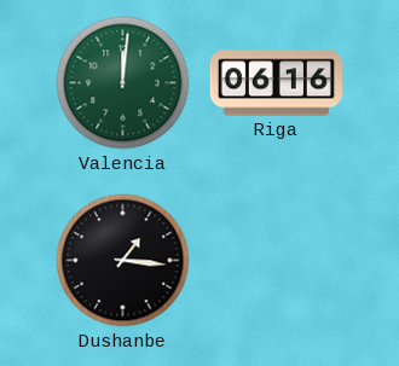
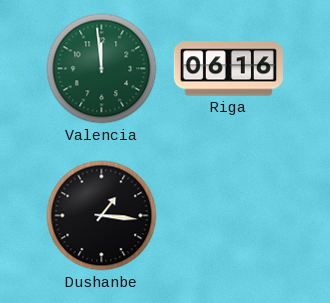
Valencia: 12:01 -> 11:59
